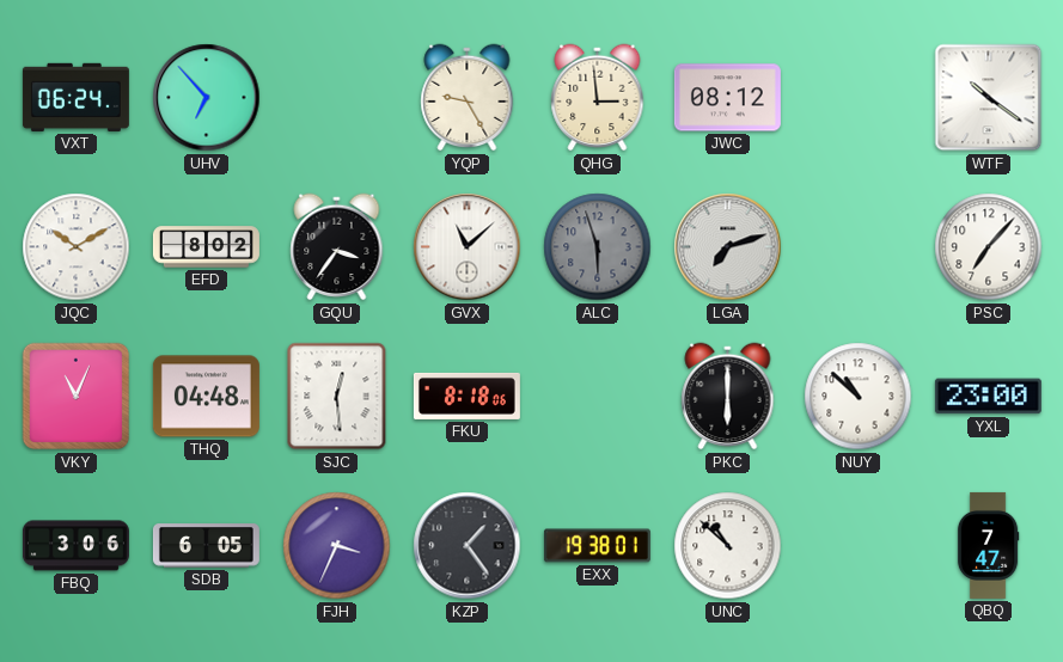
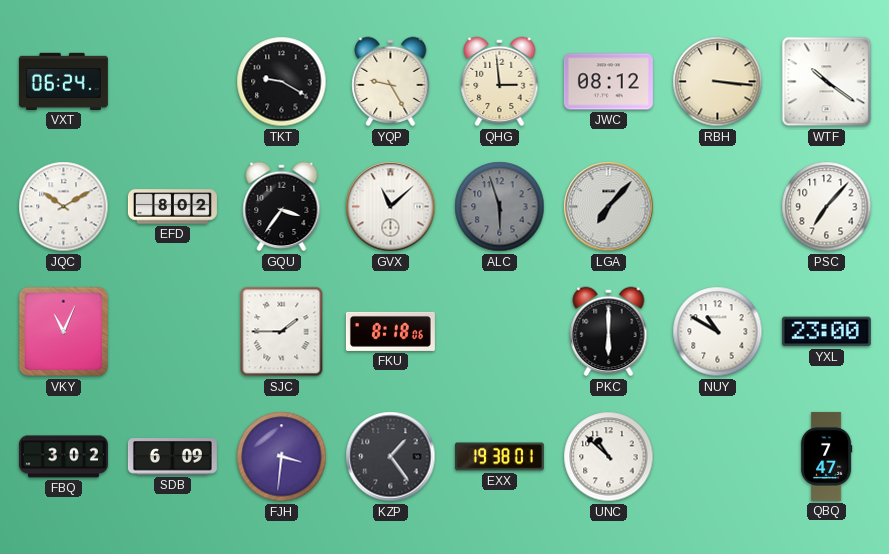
UHV: 6:53 -> none
TKT: none -> 9:20
RBH: none -> 3:16
LGA: 7:12 -> 7:07
THQ: 04:48 -> none
SJC: 12:29 -> 1:45
NUY: 10:52 -> 10:50
FBQ: 3:06 -> 3:02
SDB: 6:05 -> 6:09
FJH: 3:34 -> 3:31
